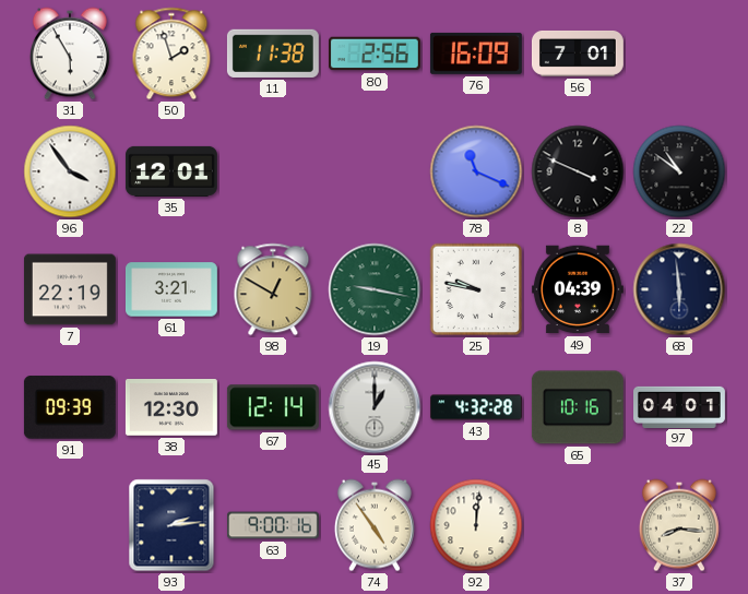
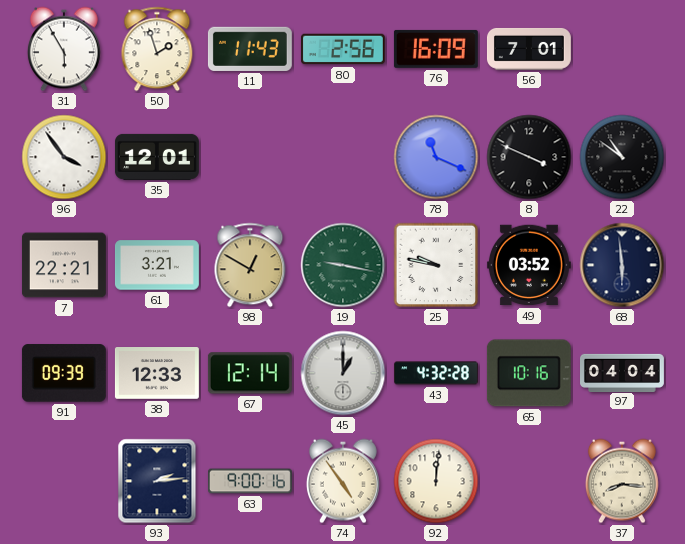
11: 11:38 -> 11:43
7: 22:19 -> 22:21
49: 04:39 -> 03:52
38: 12:30 -> 12:33
97: 04:01 -> 04:04
